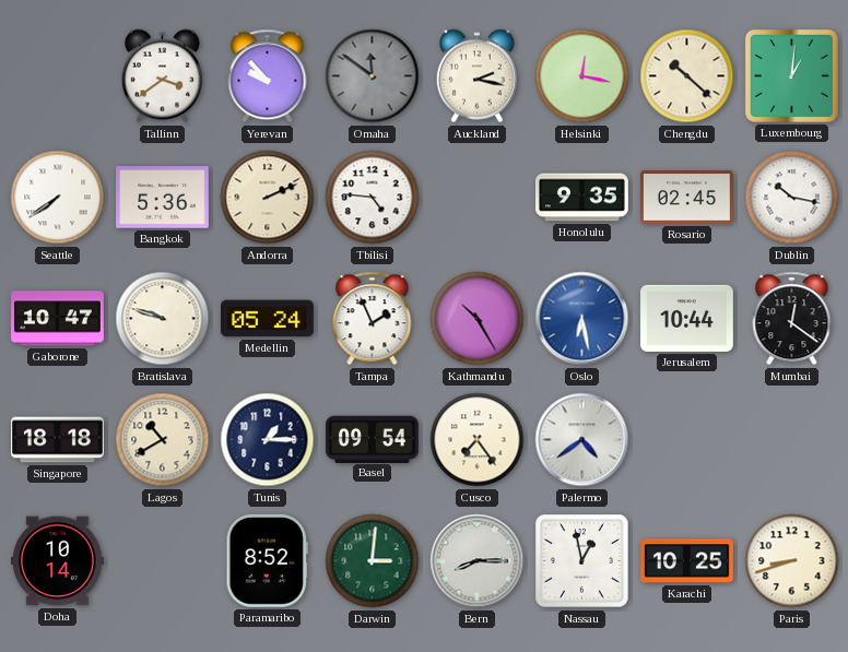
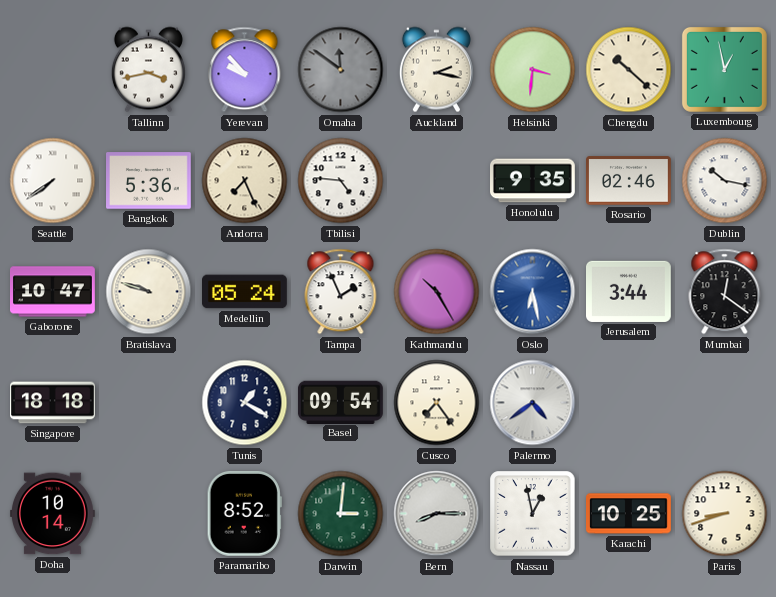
Tallinn: 3:39 -> 3:43
Helsinki: 12:17 -> 3:31
Luxembourg: 1:01 -> 12:58
Andorra: 2:11 -> 7:26
Rosario: 02:45 -> 02:46
Jerusalem: 10:44 -> 3:44
Lagos: 10:40 -> none
Tunis: 1:15 -> 1:20
